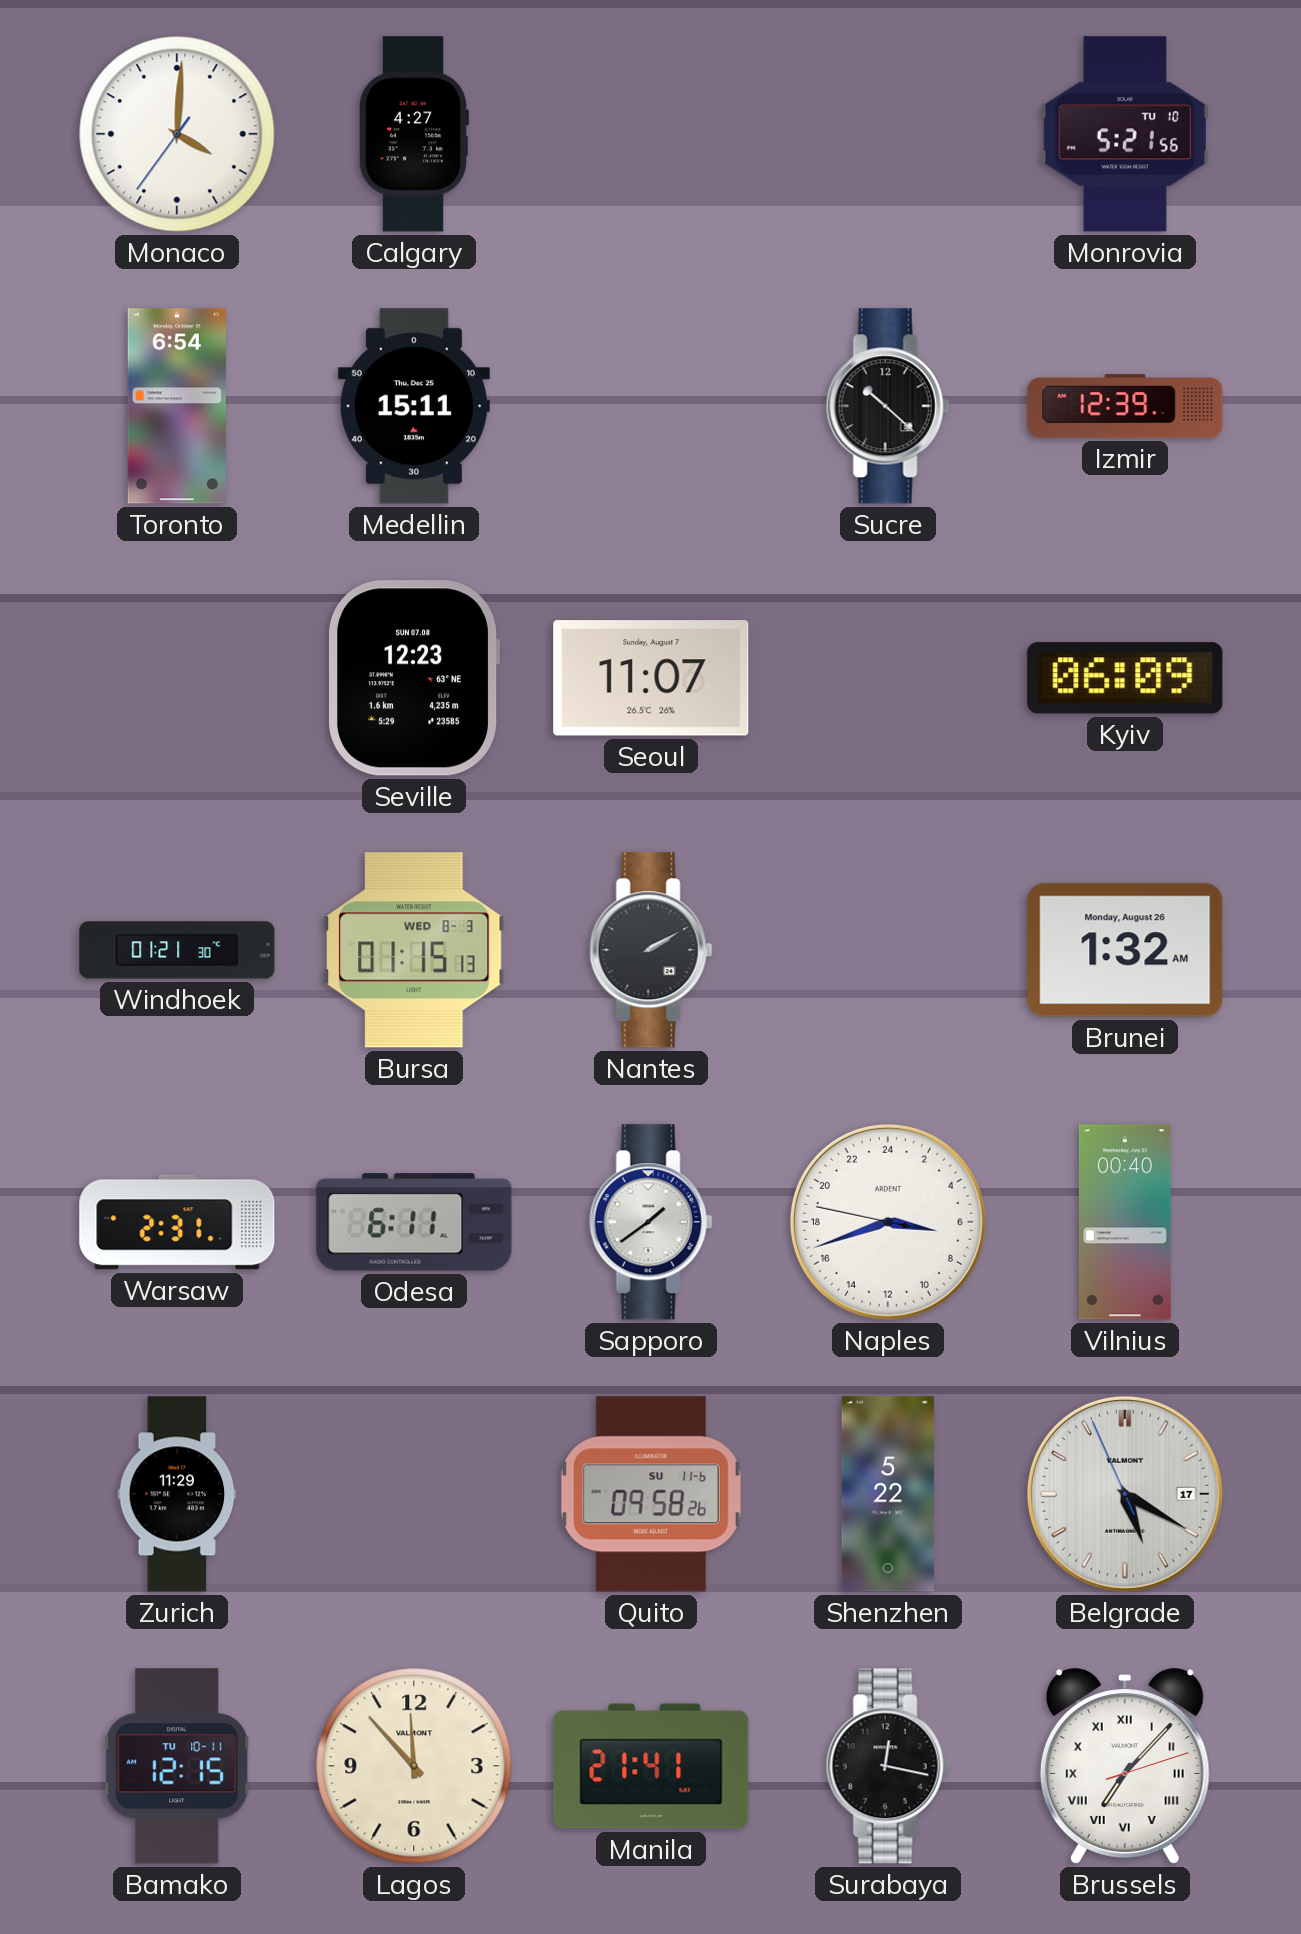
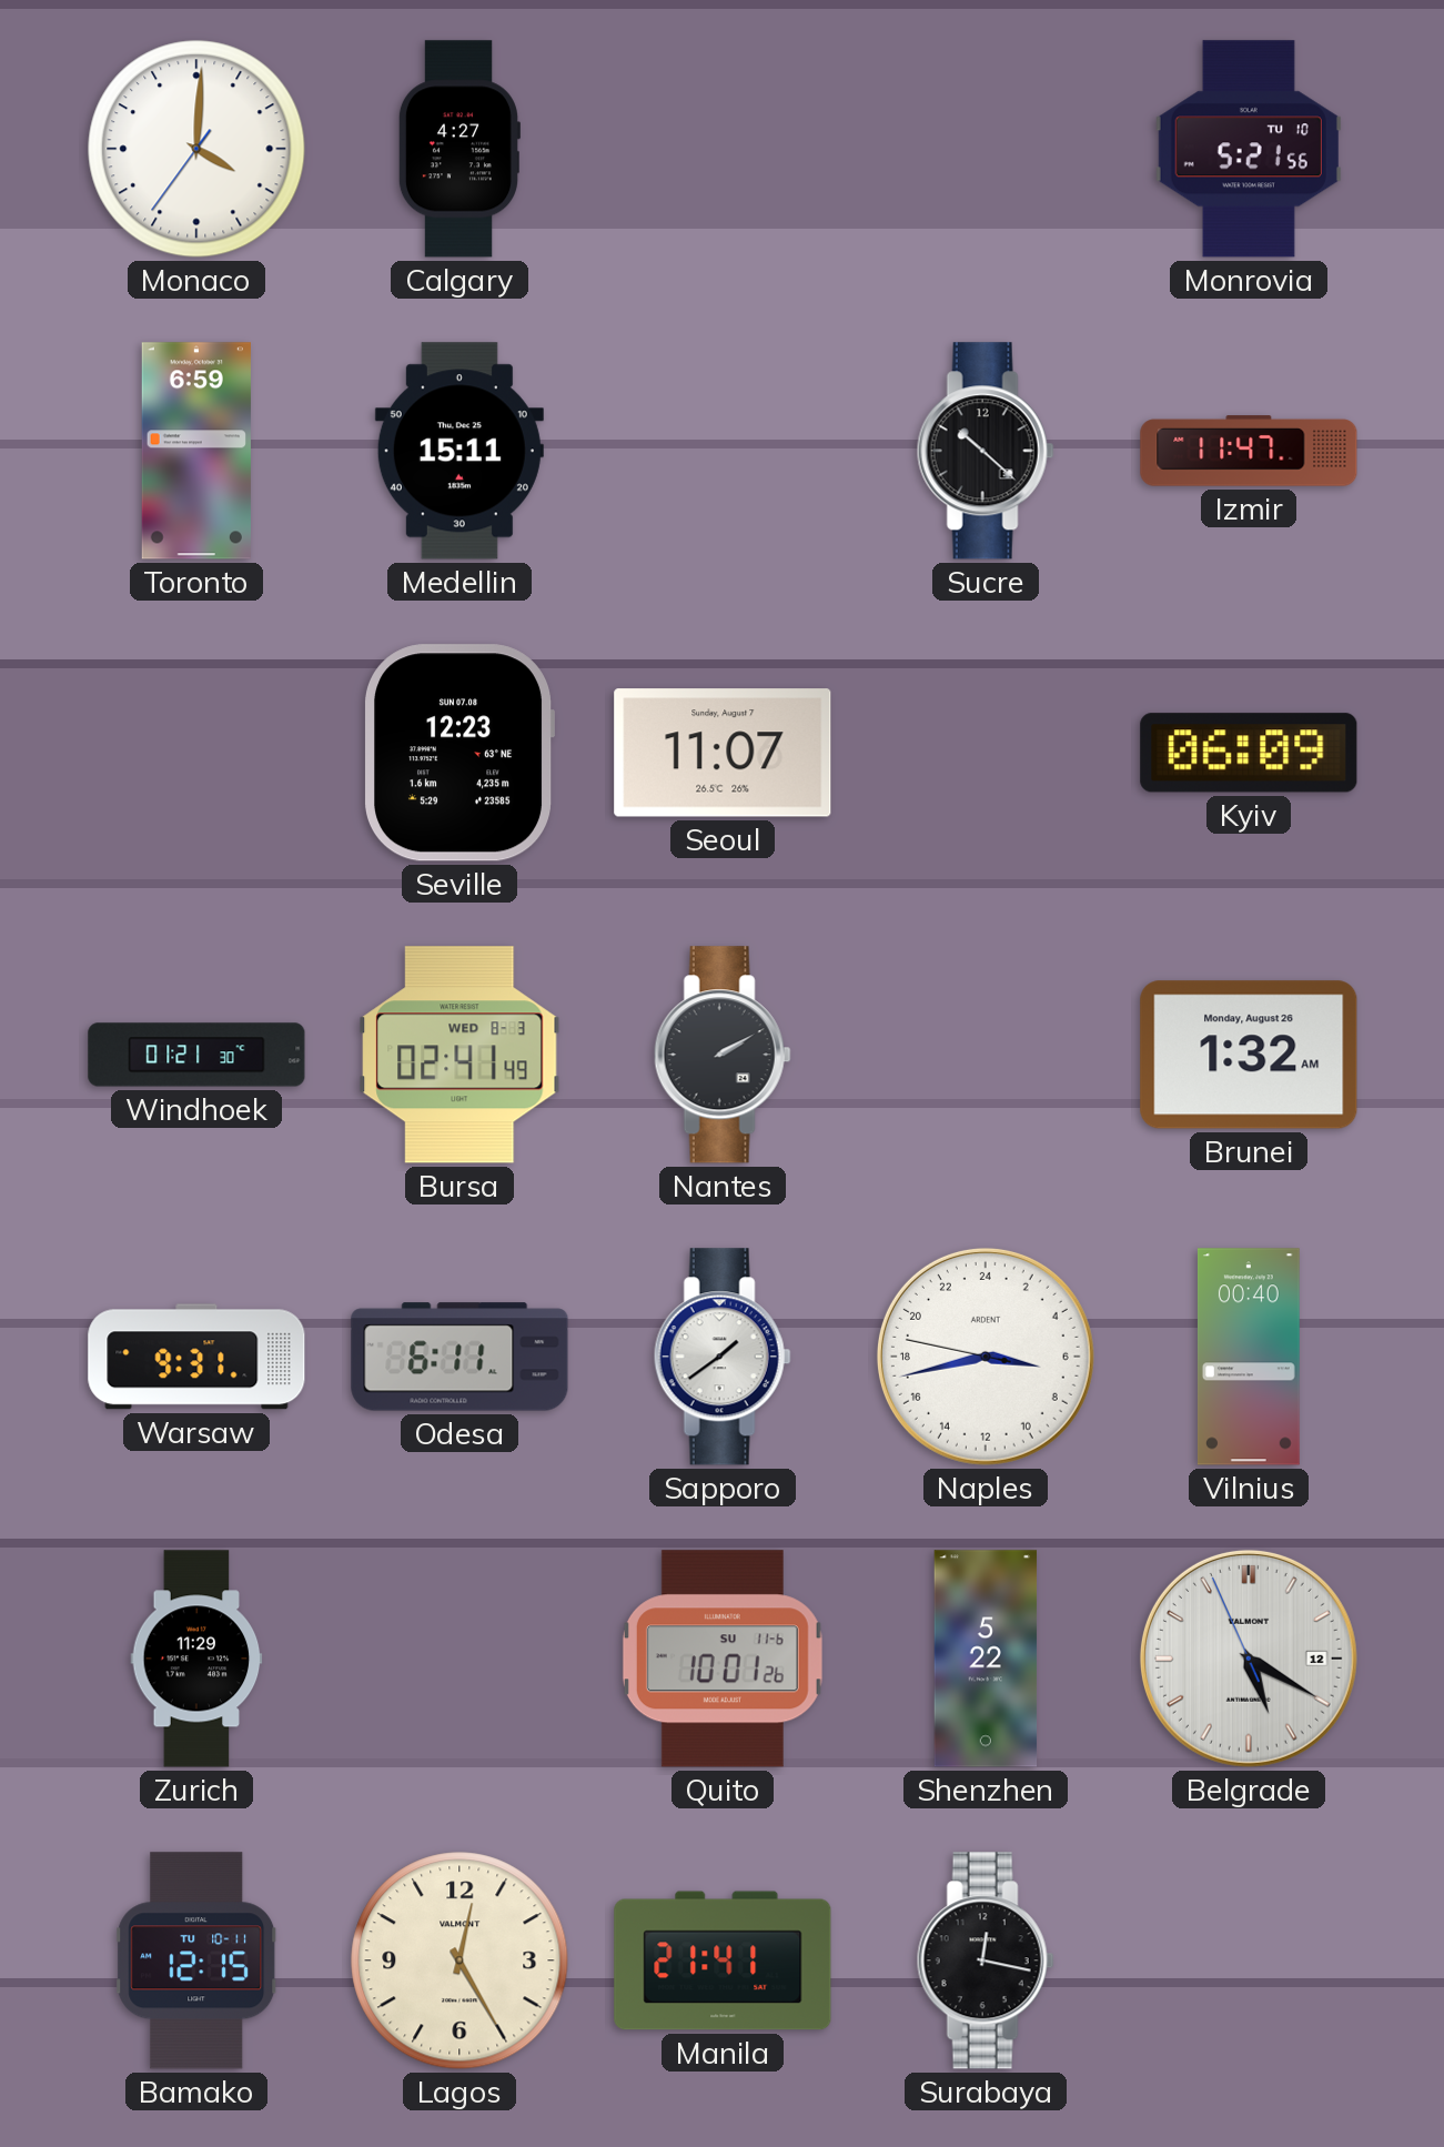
Toronto: 6:54 -> 6:59
Izmir: 12:39 -> 11:47
Bursa: 01:15 -> 02:41
Warsaw: 2:31 -> 9:31
Naples: 6:41 -> 6:42
Quito: 09:58 -> 10:01
Belgrade date: 17 -> 12
Lagos: 11:53 -> 12:25
Brussels: 7:07 -> none
